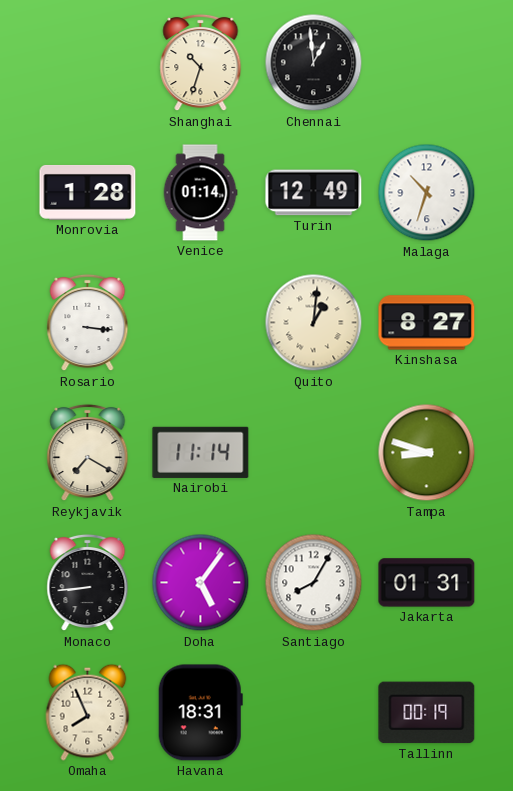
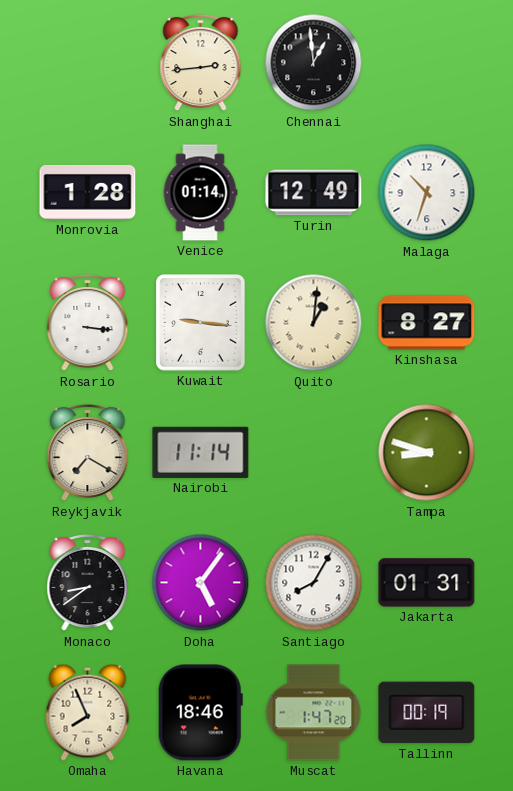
Shanghai: 10:33 -> 2:44
Kuwait: none -> 9:16
Monaco: 8:44 -> 8:39
Havana: 18:31 -> 18:46
Muscat: none -> 1:47
